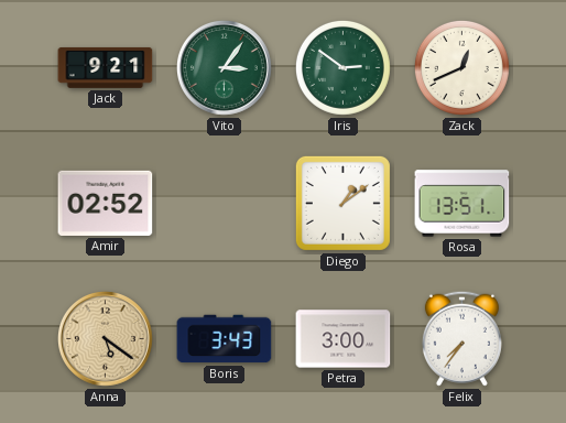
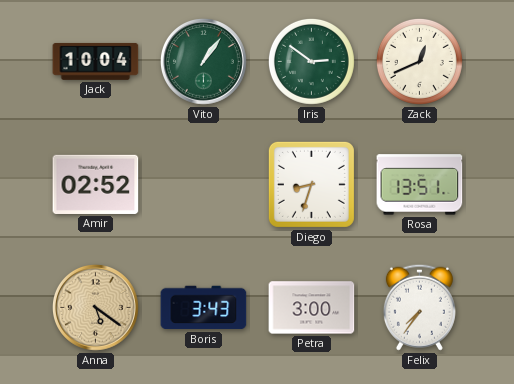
Jack: 9:21 -> 10:04
Vito: 3:06 -> 1:06
Diego: 1:09 -> 8:33
